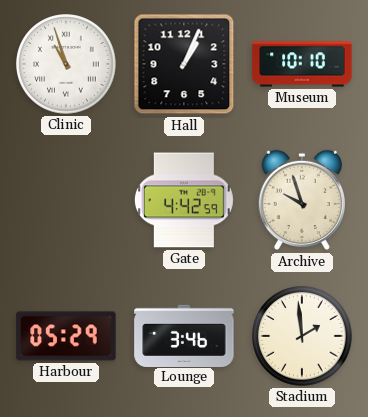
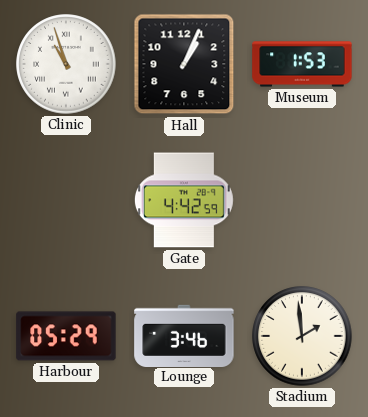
Museum: 10:10 -> 1:53
Archive: 9:57 -> none
